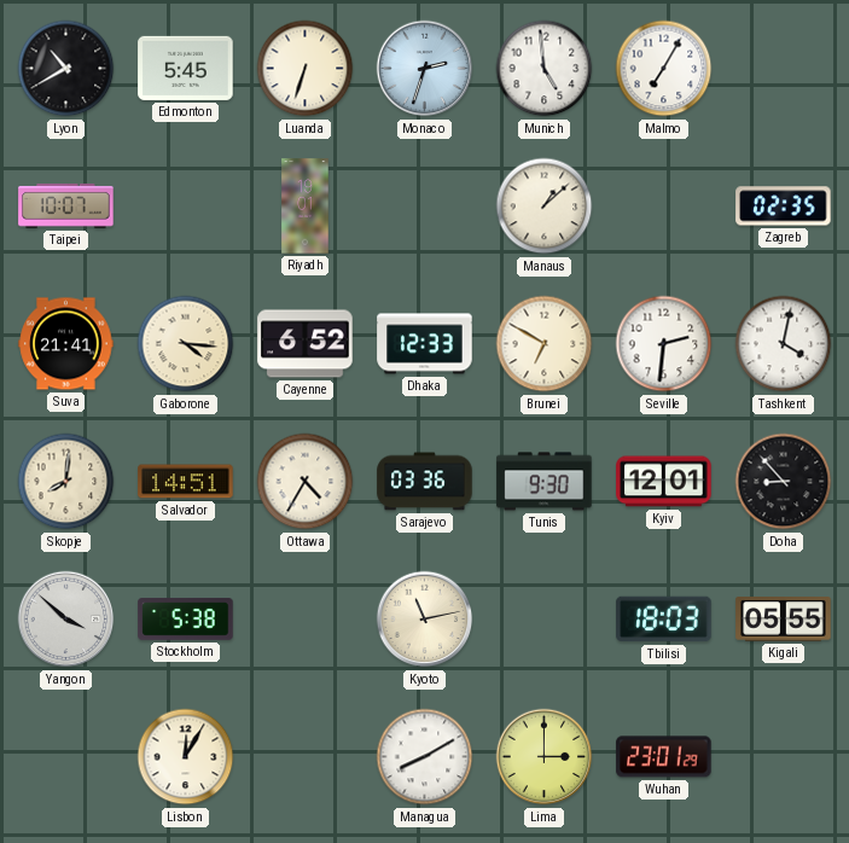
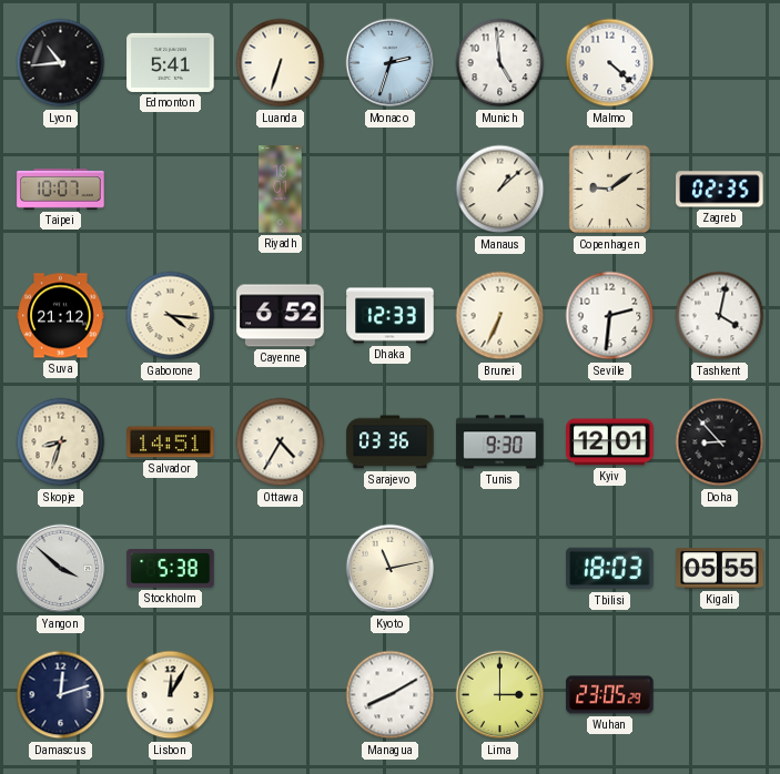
Lyon: 10:40 -> 10:44
Edmonton: 5:45 -> 5:41
Malmo: 7:05 -> 4:22
Copenhagen: none -> 9:09
Suva: 21:41 -> 21:12
Brunei: 6:50 -> 6:34
Skopje: 8:01 -> 8:33
Damascus: none -> 12:12
Wuhan: 23:01 -> 23:05
